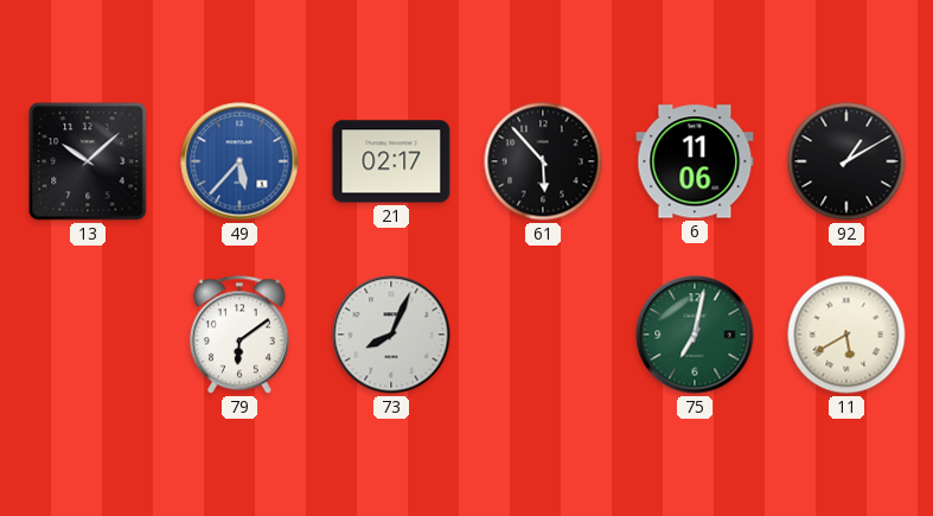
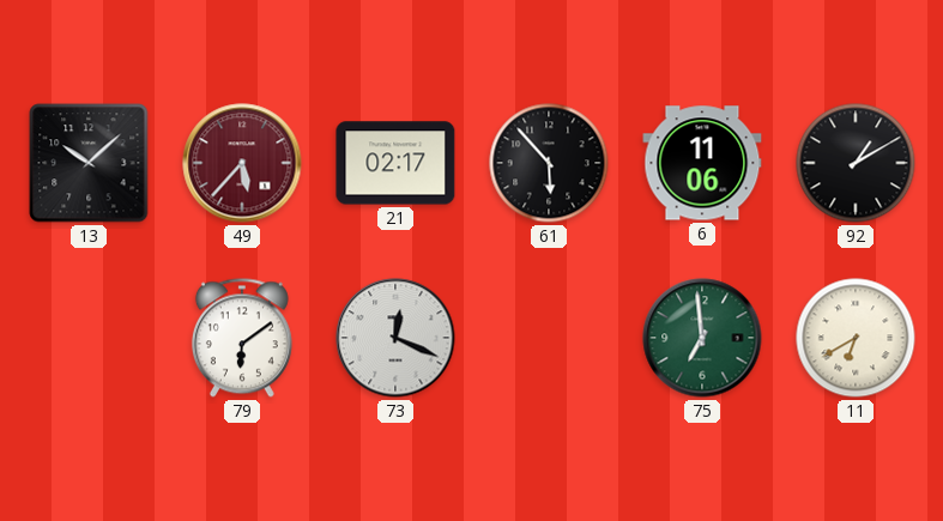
49 dial: blue -> burgundy
73: 8:04 -> 12:19
75: 7:02 -> 6:59
11: 5:40 -> 6:40
